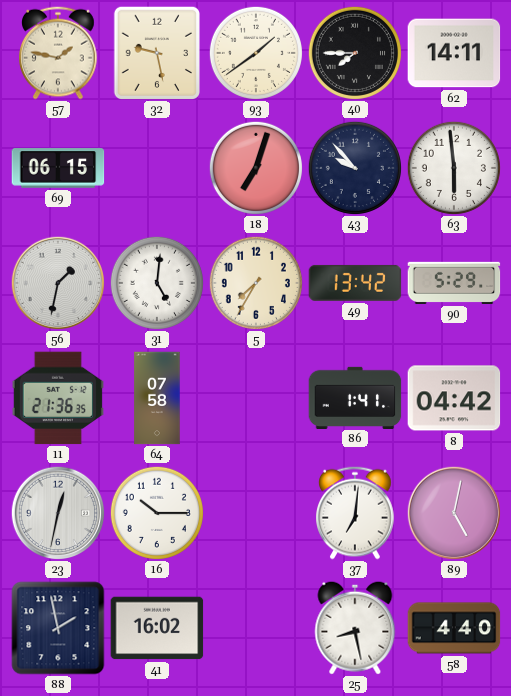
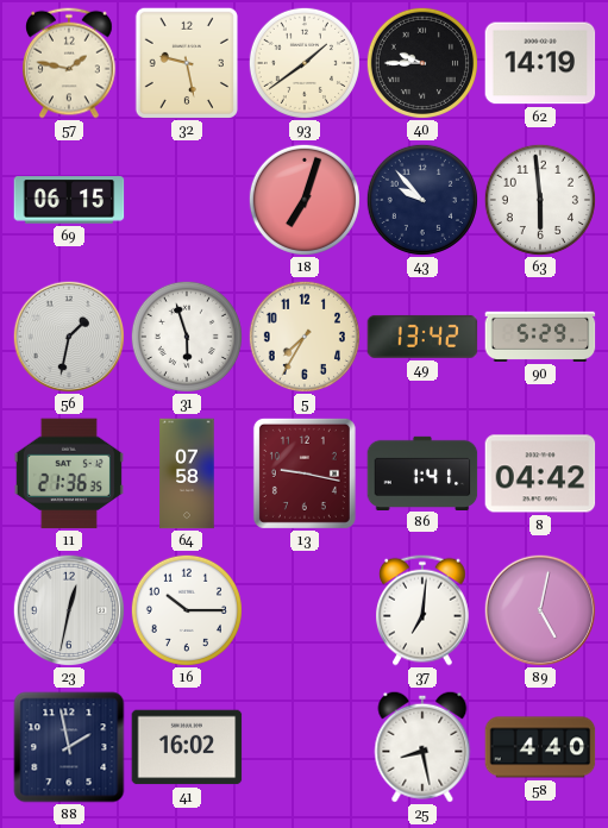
40: 7:45 -> 9:45
62: 14:11 -> 14:19
31: 5:01 -> 5:57
13: none -> 9:17
